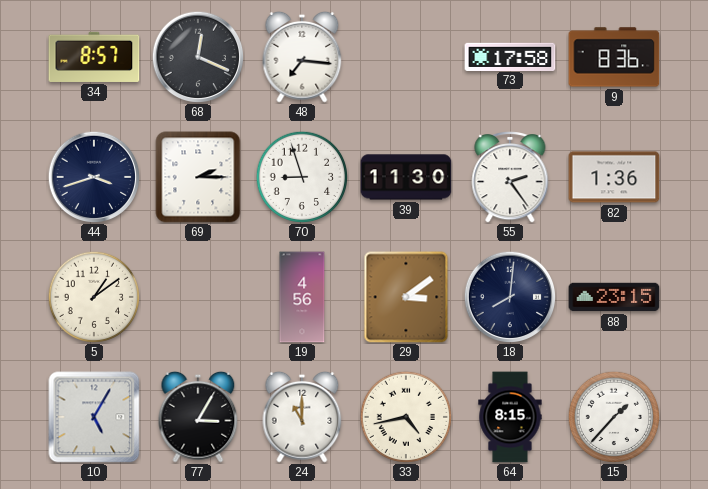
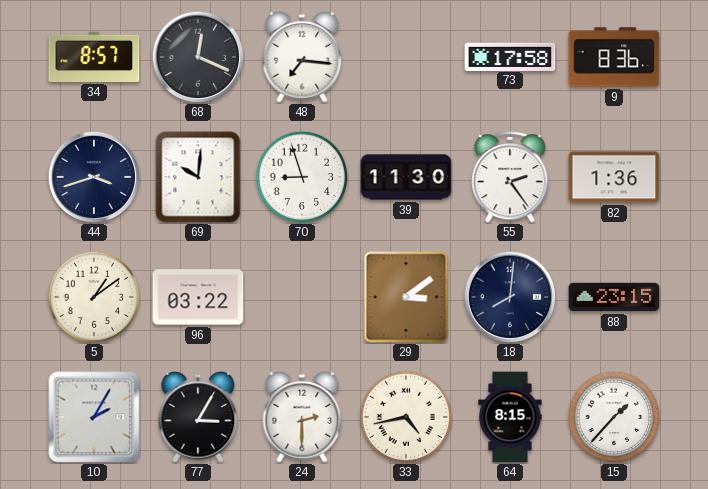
69: 2:15 -> 10:01
96: none -> 03:22
19: 4:56 -> none
10: 5:05 -> 2:05
24: 11:00 -> 2:30
